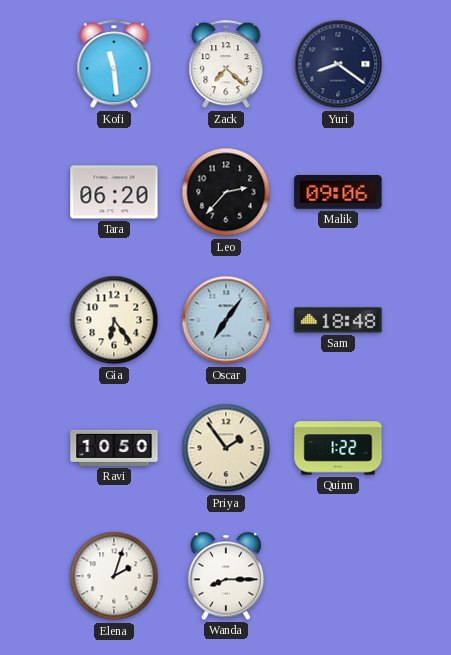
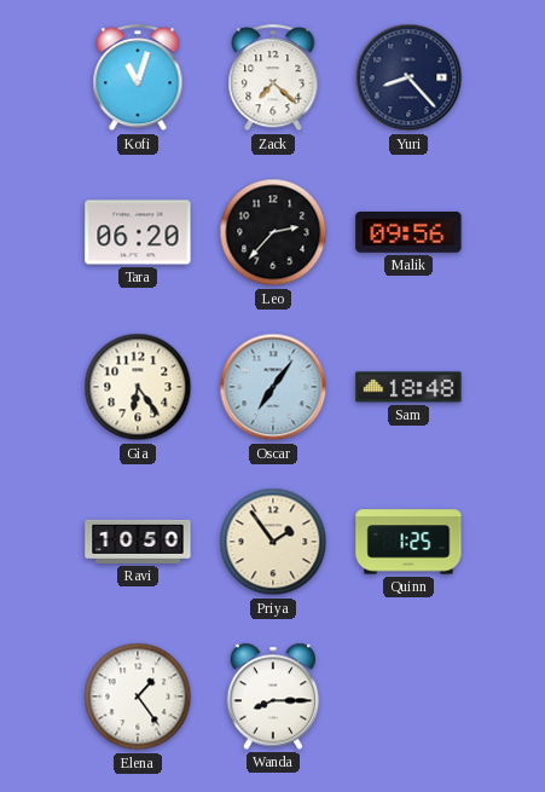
Kofi: 11:29 -> 11:03
Yuri: 8:21 -> 8:23
Malik: 09:06 -> 09:56
Quinn: 1:22 -> 1:25
Elena: 2:03 -> 1:24
